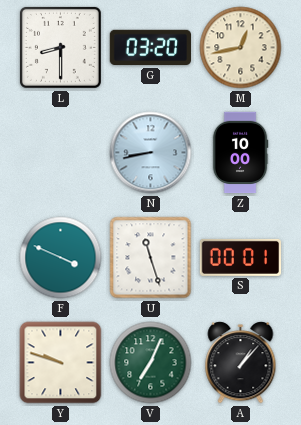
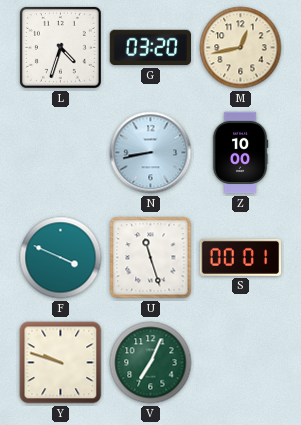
L: 8:30 -> 4:33
A: 1:07 -> none
